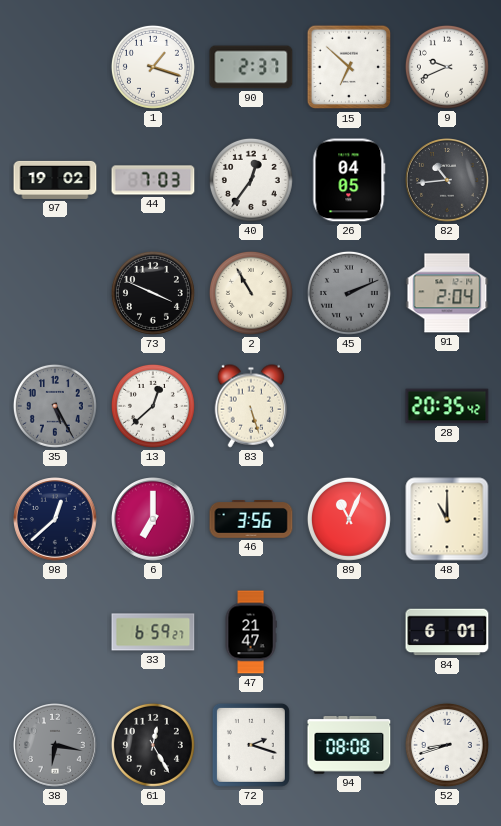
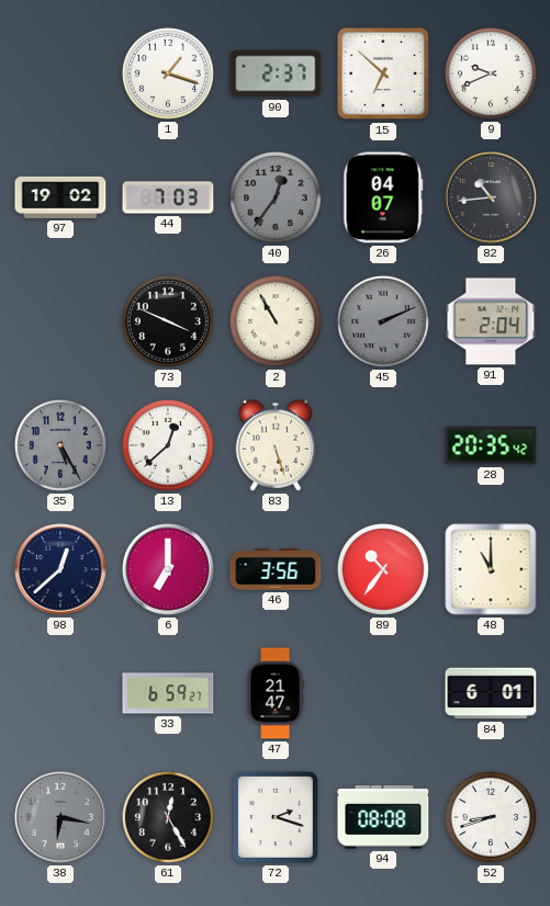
40 dial: white -> grey
26: 04:05 -> 04:07
89: 11:04 -> 10:36
